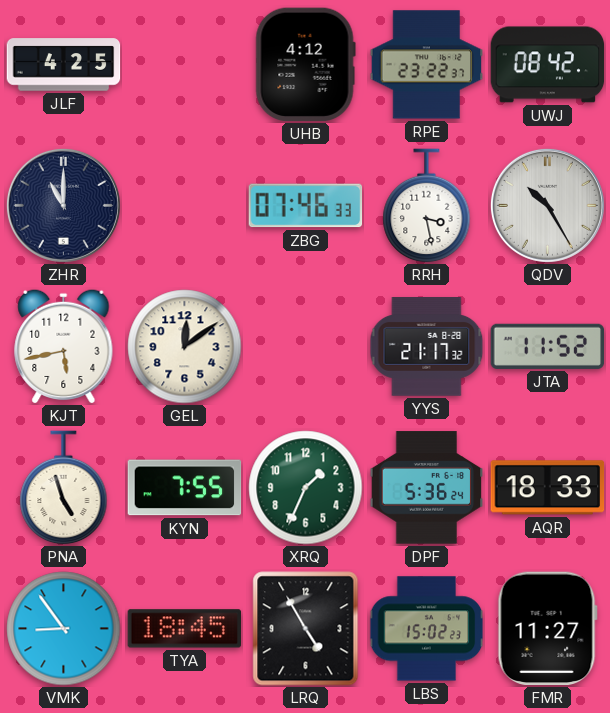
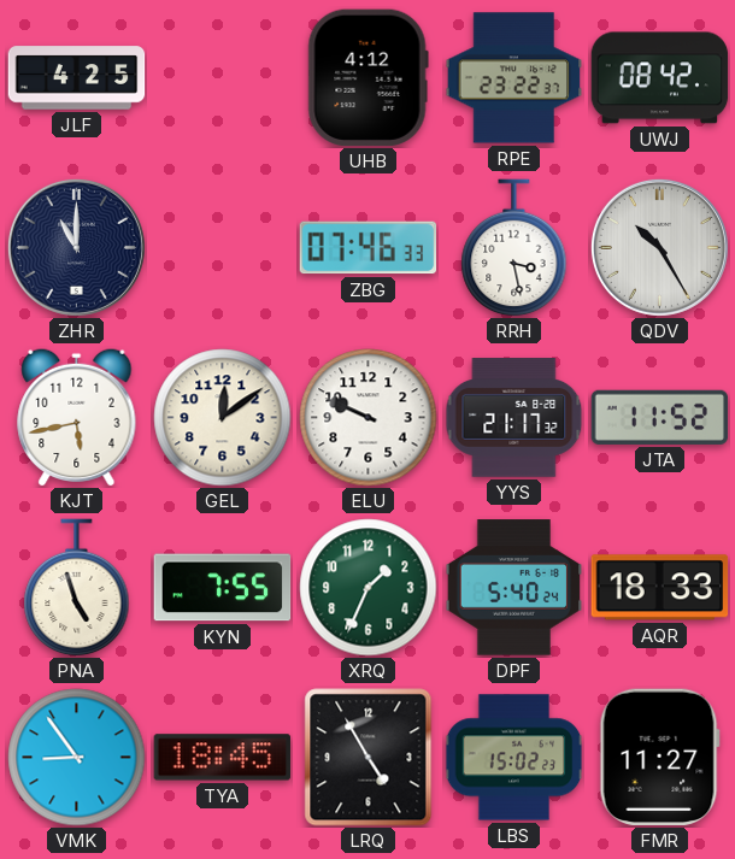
ELU: none -> 9:49
DPF: 5:36 -> 5:40
